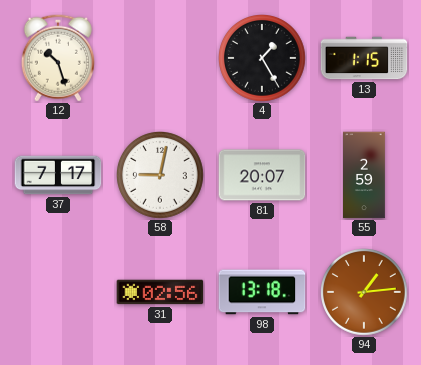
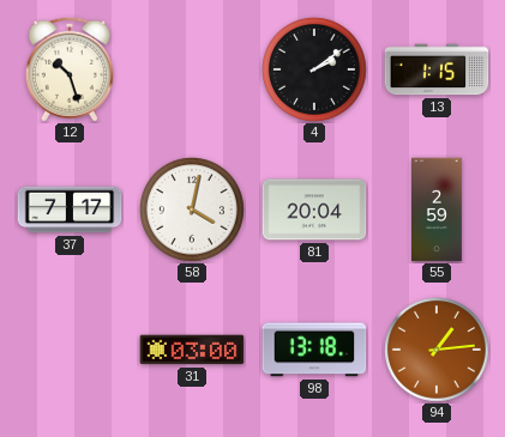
4: 1:25 -> 2:09
58: 9:02 -> 4:02
81: 20:07 -> 20:04
31: 02:56 -> 03:00
